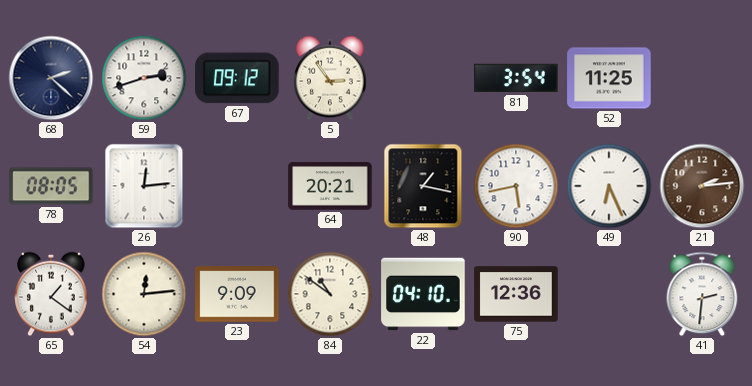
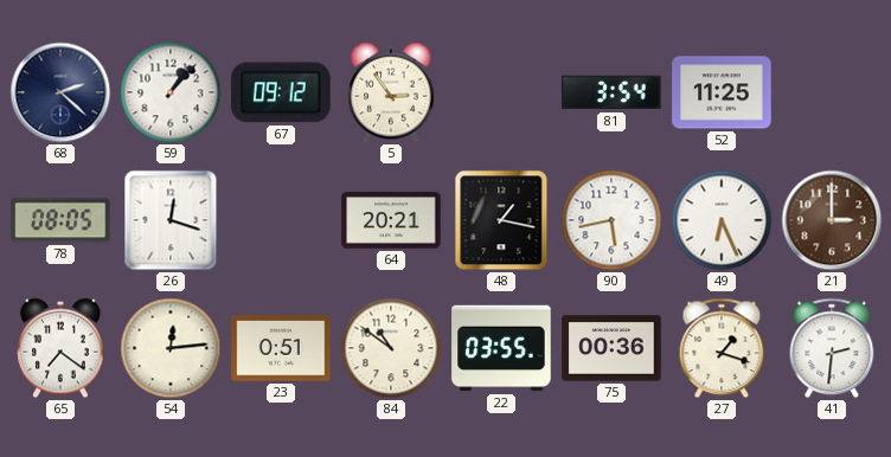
59: 2:42 -> 1:07
26: 12:14 -> 12:18
21: 2:14 -> 3:00
65: 1:21 -> 7:21
23: 9:09 -> 0:51
22: 04:10 -> 03:55
75: 12:36 -> 00:36
27: none -> 1:18
